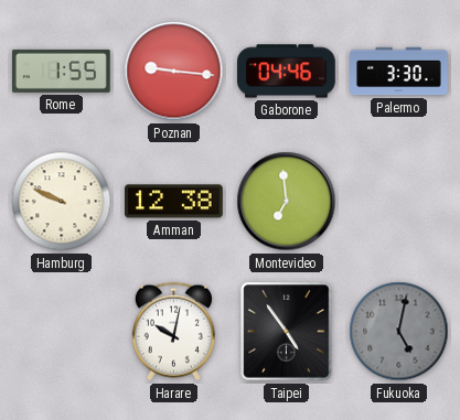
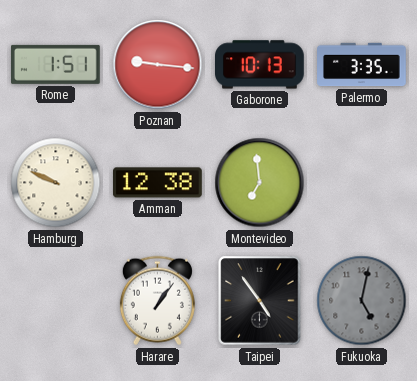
Rome: 1:55 -> 1:51
Gaborone: 04:46 -> 10:13
Palermo: 3:30 -> 3:35
Harare: 10:02 -> 1:06
